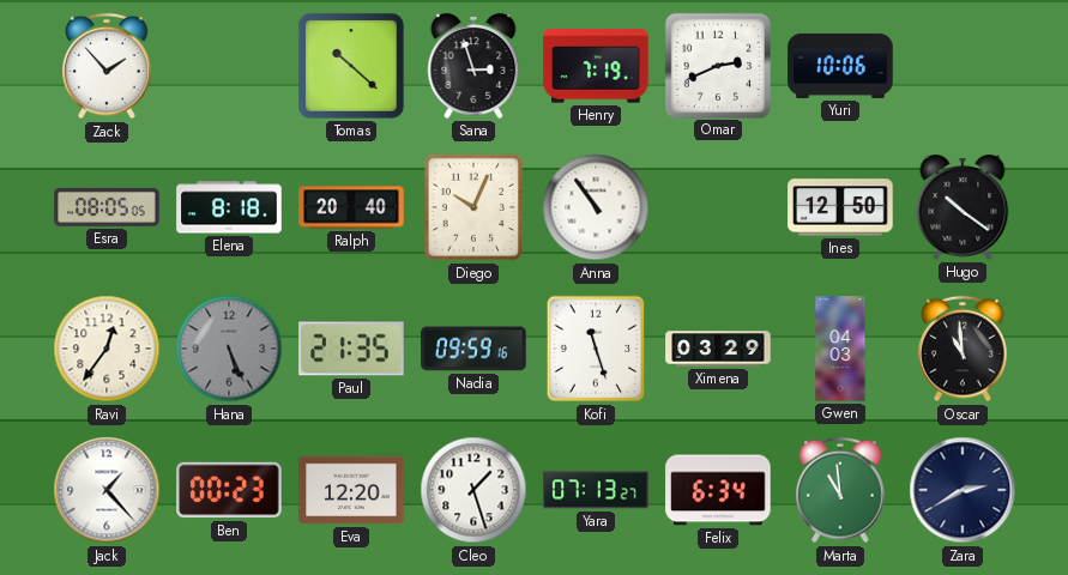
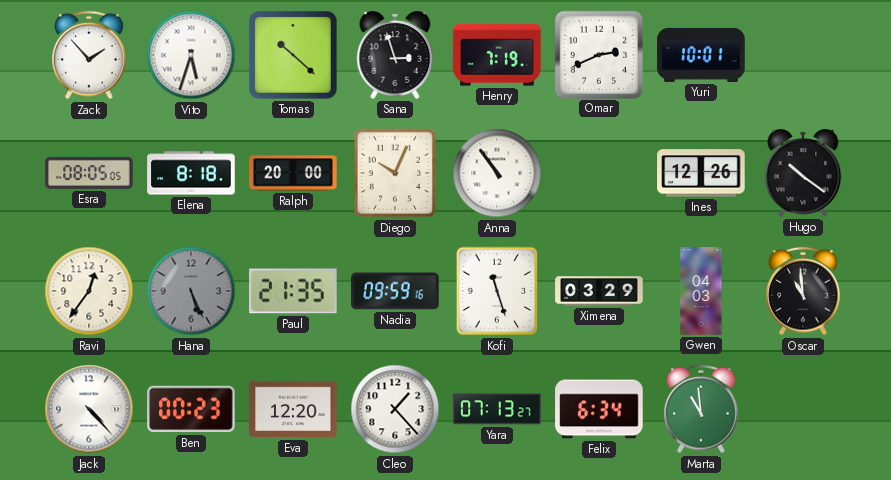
Vito: none -> 5:33
Yuri: 10:06 -> 10:01
Ralph: 20:40 -> 20:00
Ines: 12:50 -> 12:26
Jack: 1:23 -> 4:23
Cleo: 1:27 -> 1:23
Zara: 2:40 -> none
